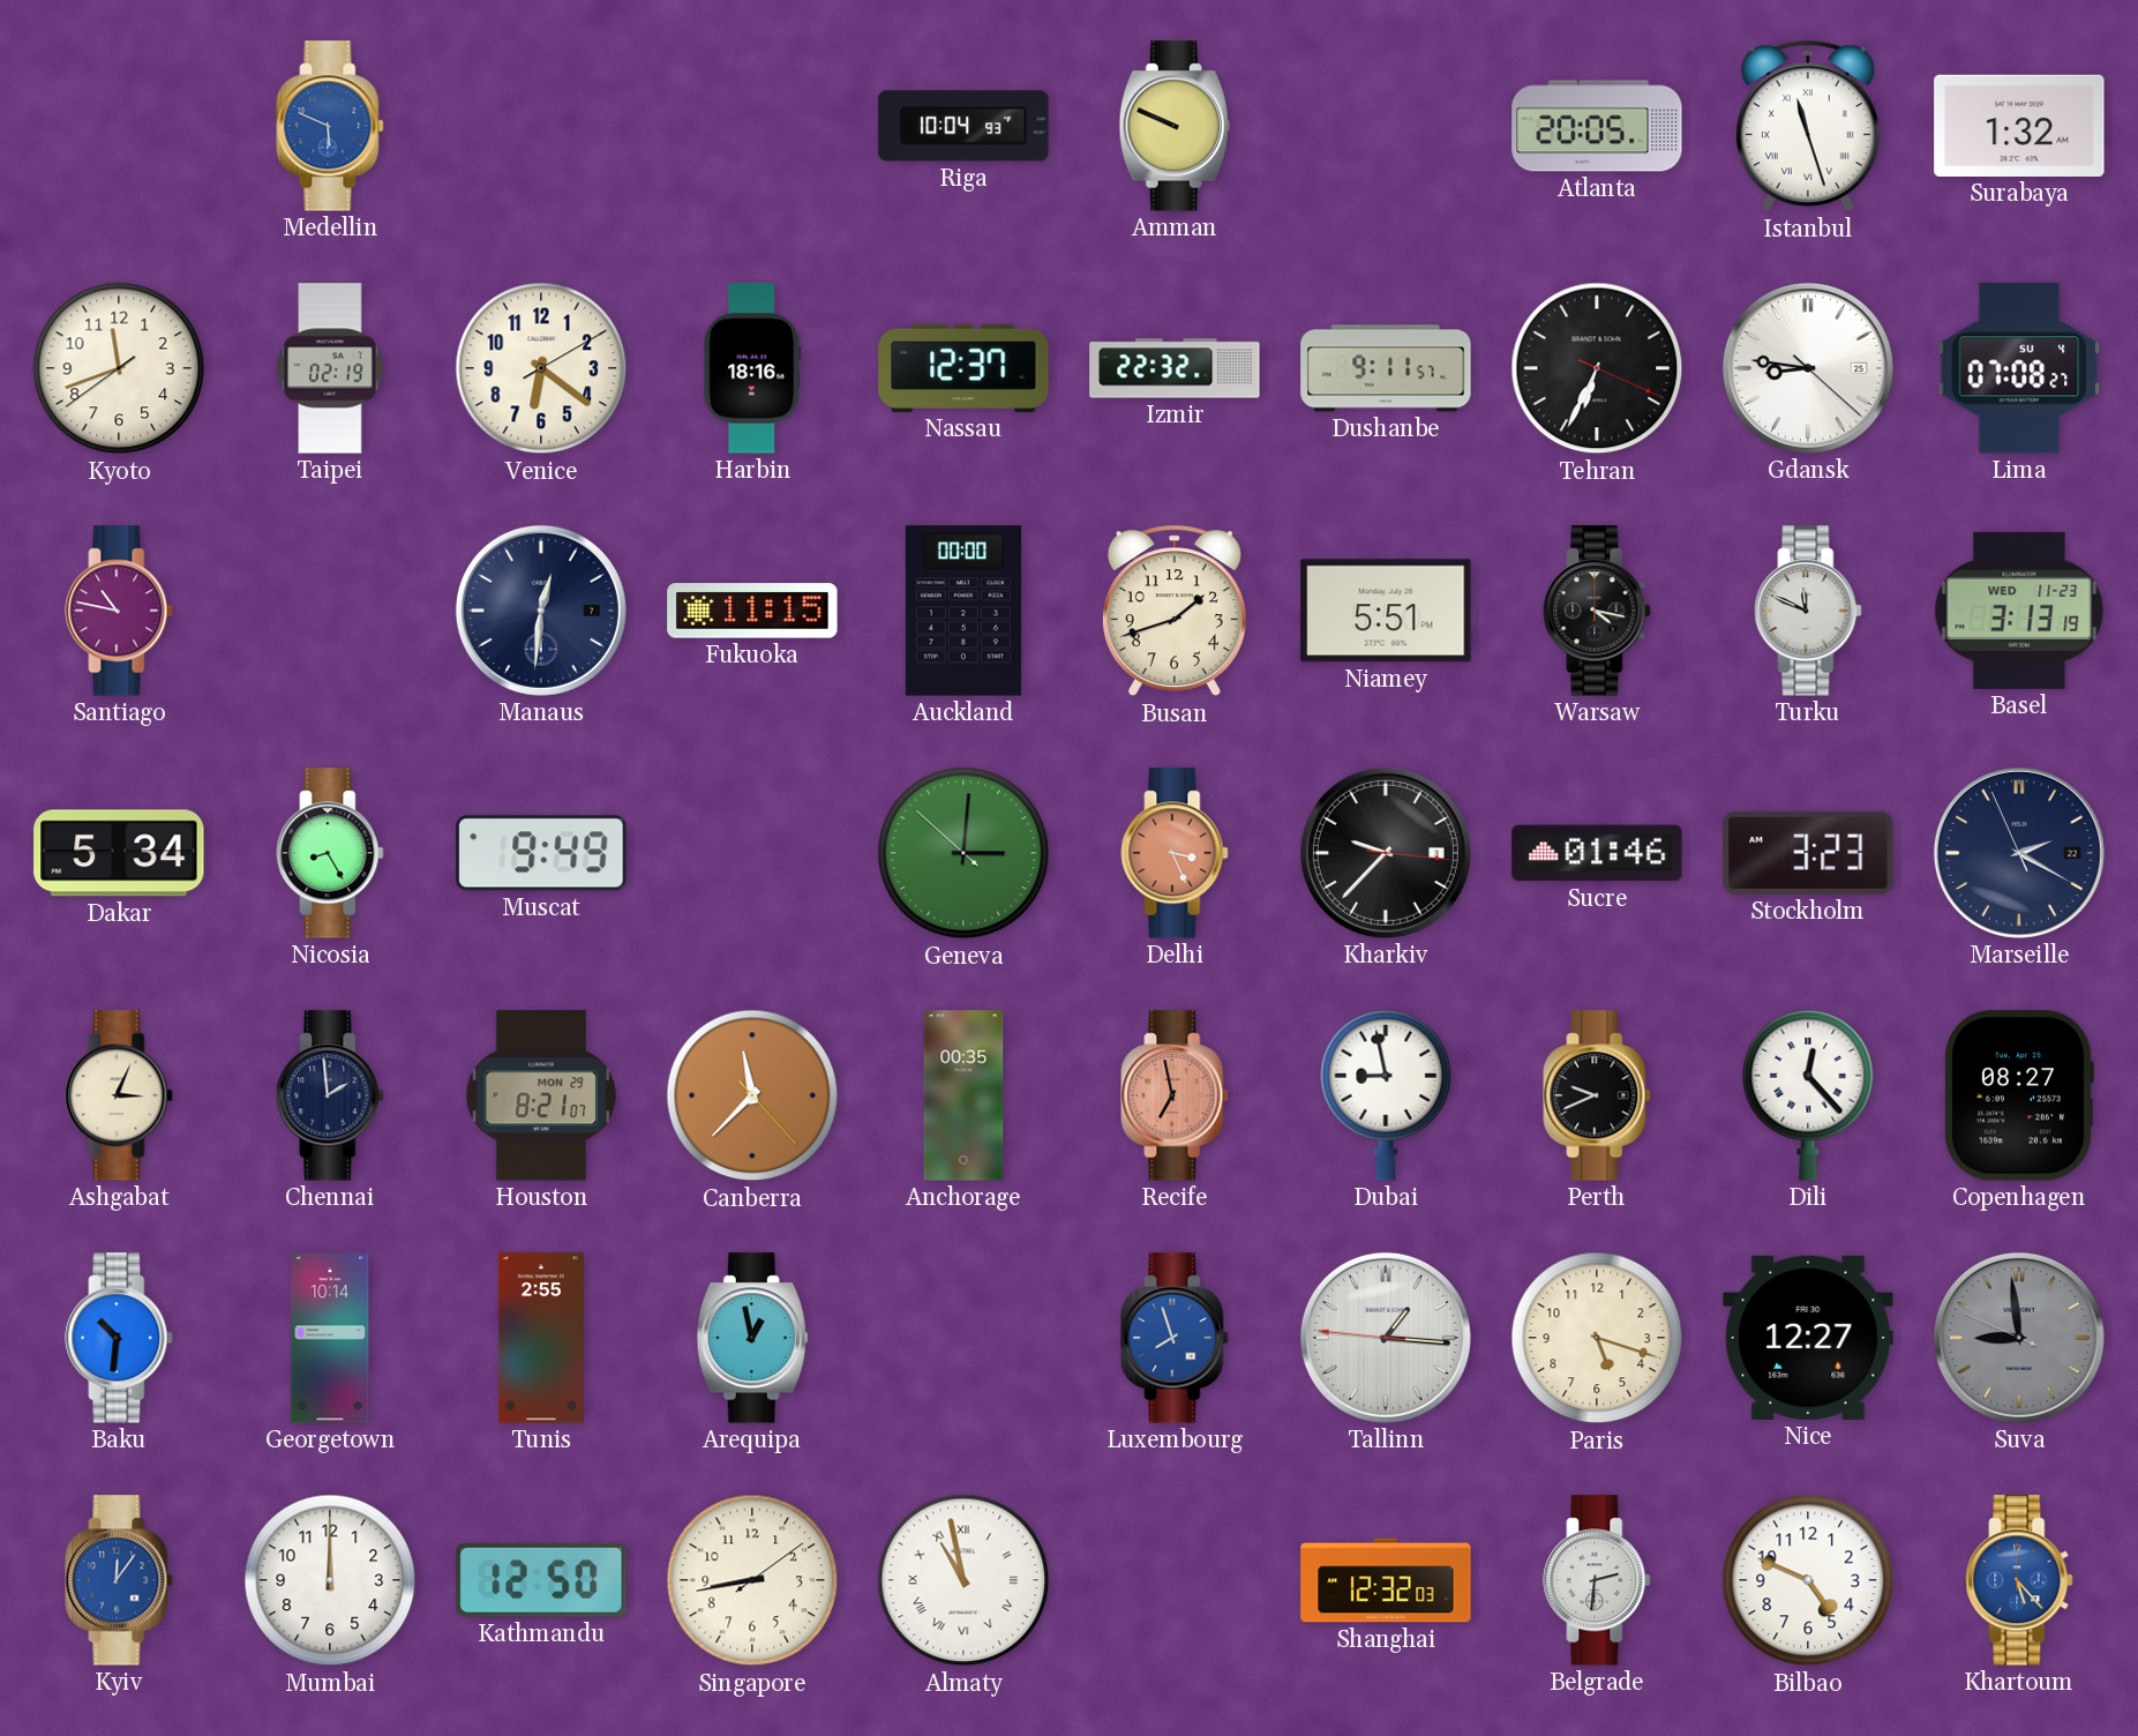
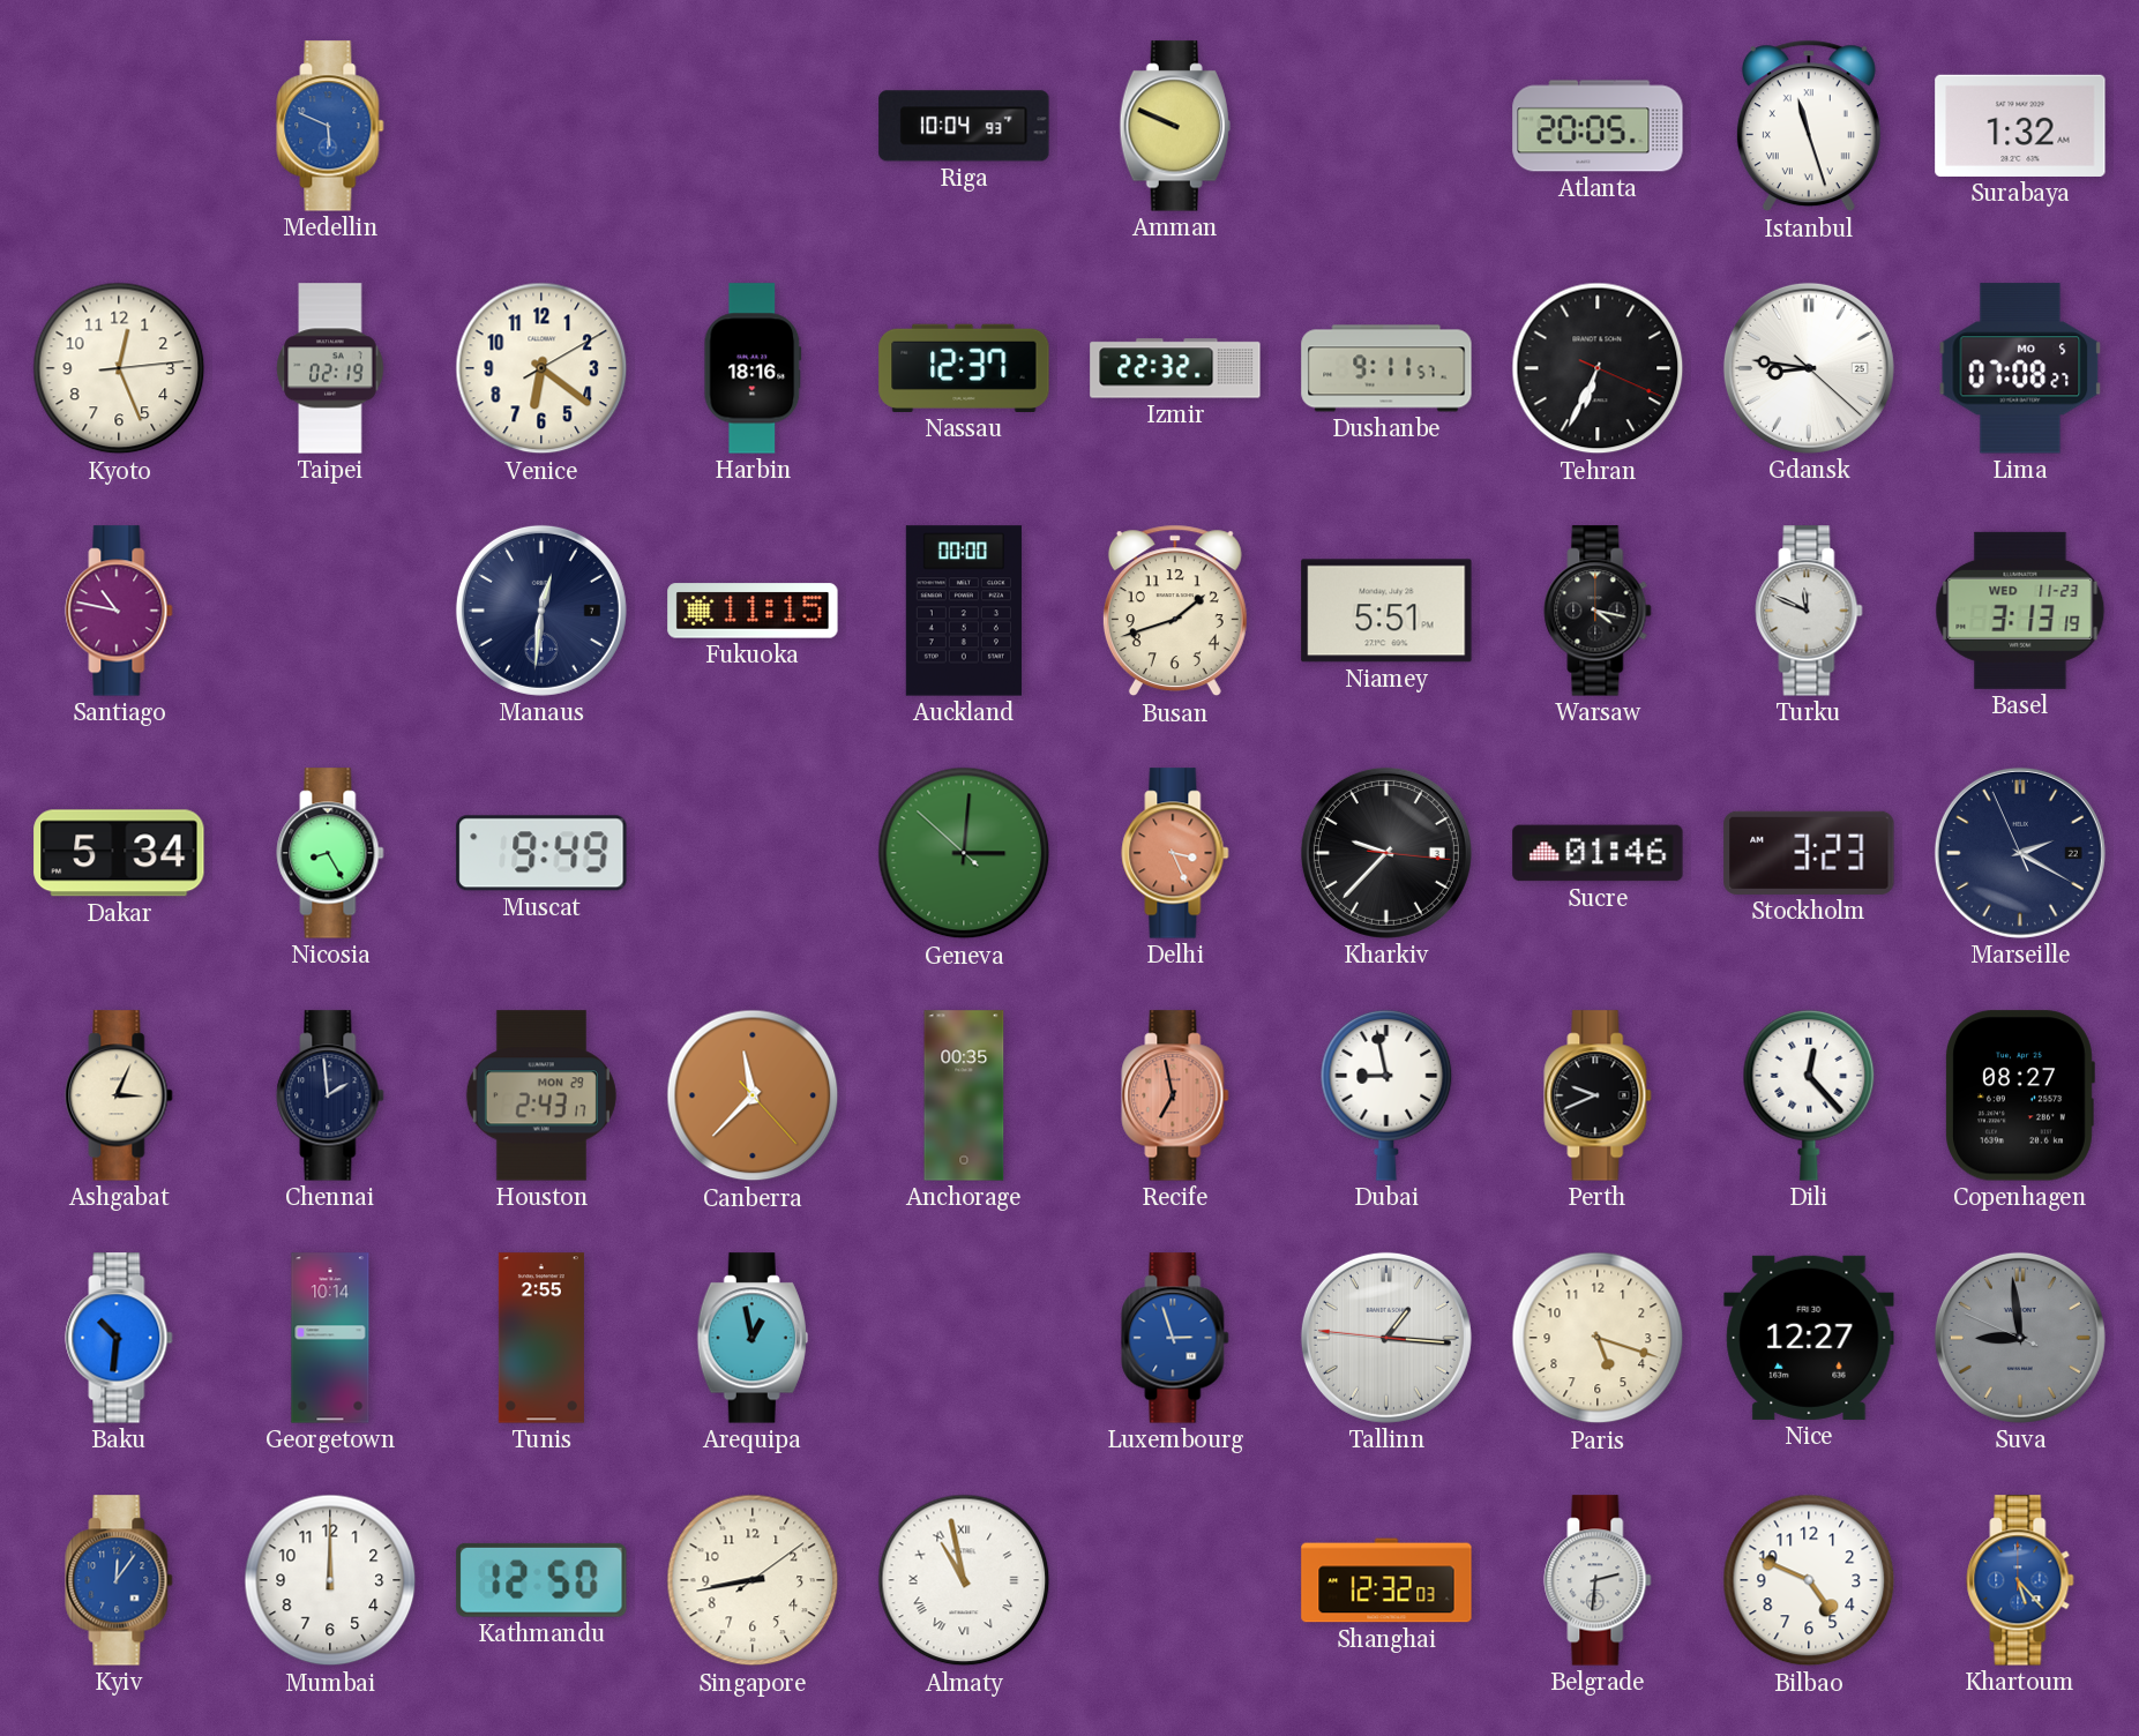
Kyoto: 11:41 -> 12:26
Lima date: SU 4 -> MO 5
Houston: 8:21 -> 2:43
Luxembourg: 7:57 -> 2:57
